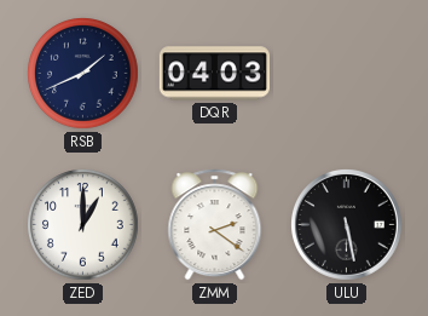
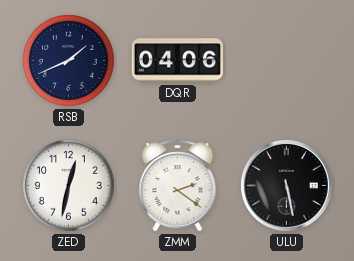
DQR: 04:03 -> 04:06
ZED: 1:00 -> 12:32
